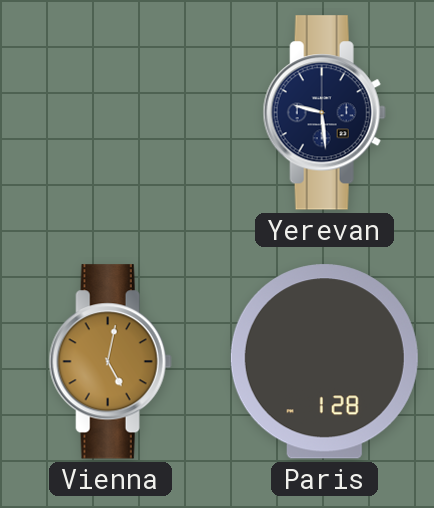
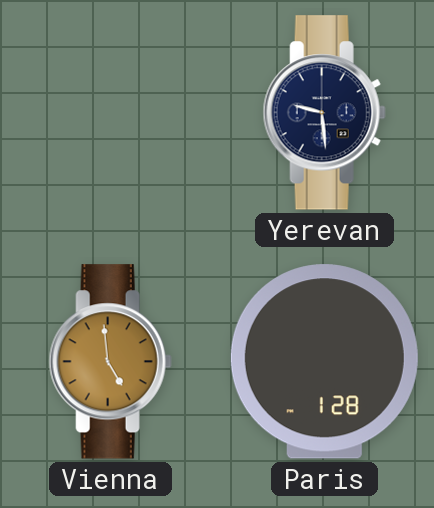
Vienna: 5:02 -> 4:59
